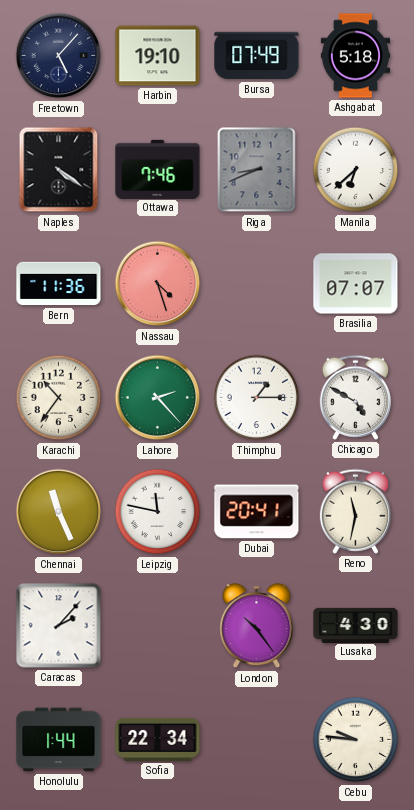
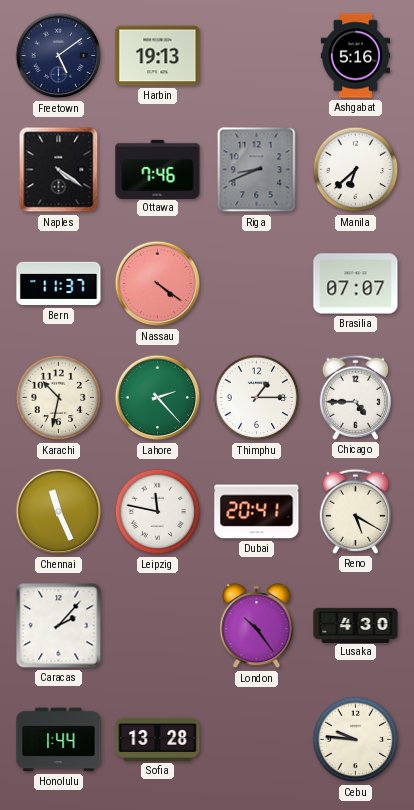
Freetown: 5:07 -> 5:09
Harbin: 19:10 -> 19:13
Bursa: 07:49 -> none
Ashgabat: 5:18 -> 5:16
Bern: 11:36 -> 11:37
Nassau: 4:27 -> 4:21
Karachi: 10:36 -> 10:32
Chicago: 4:50 -> 4:45
Reno: 11:32 -> 5:20
Sofia: 22:34 -> 13:28
